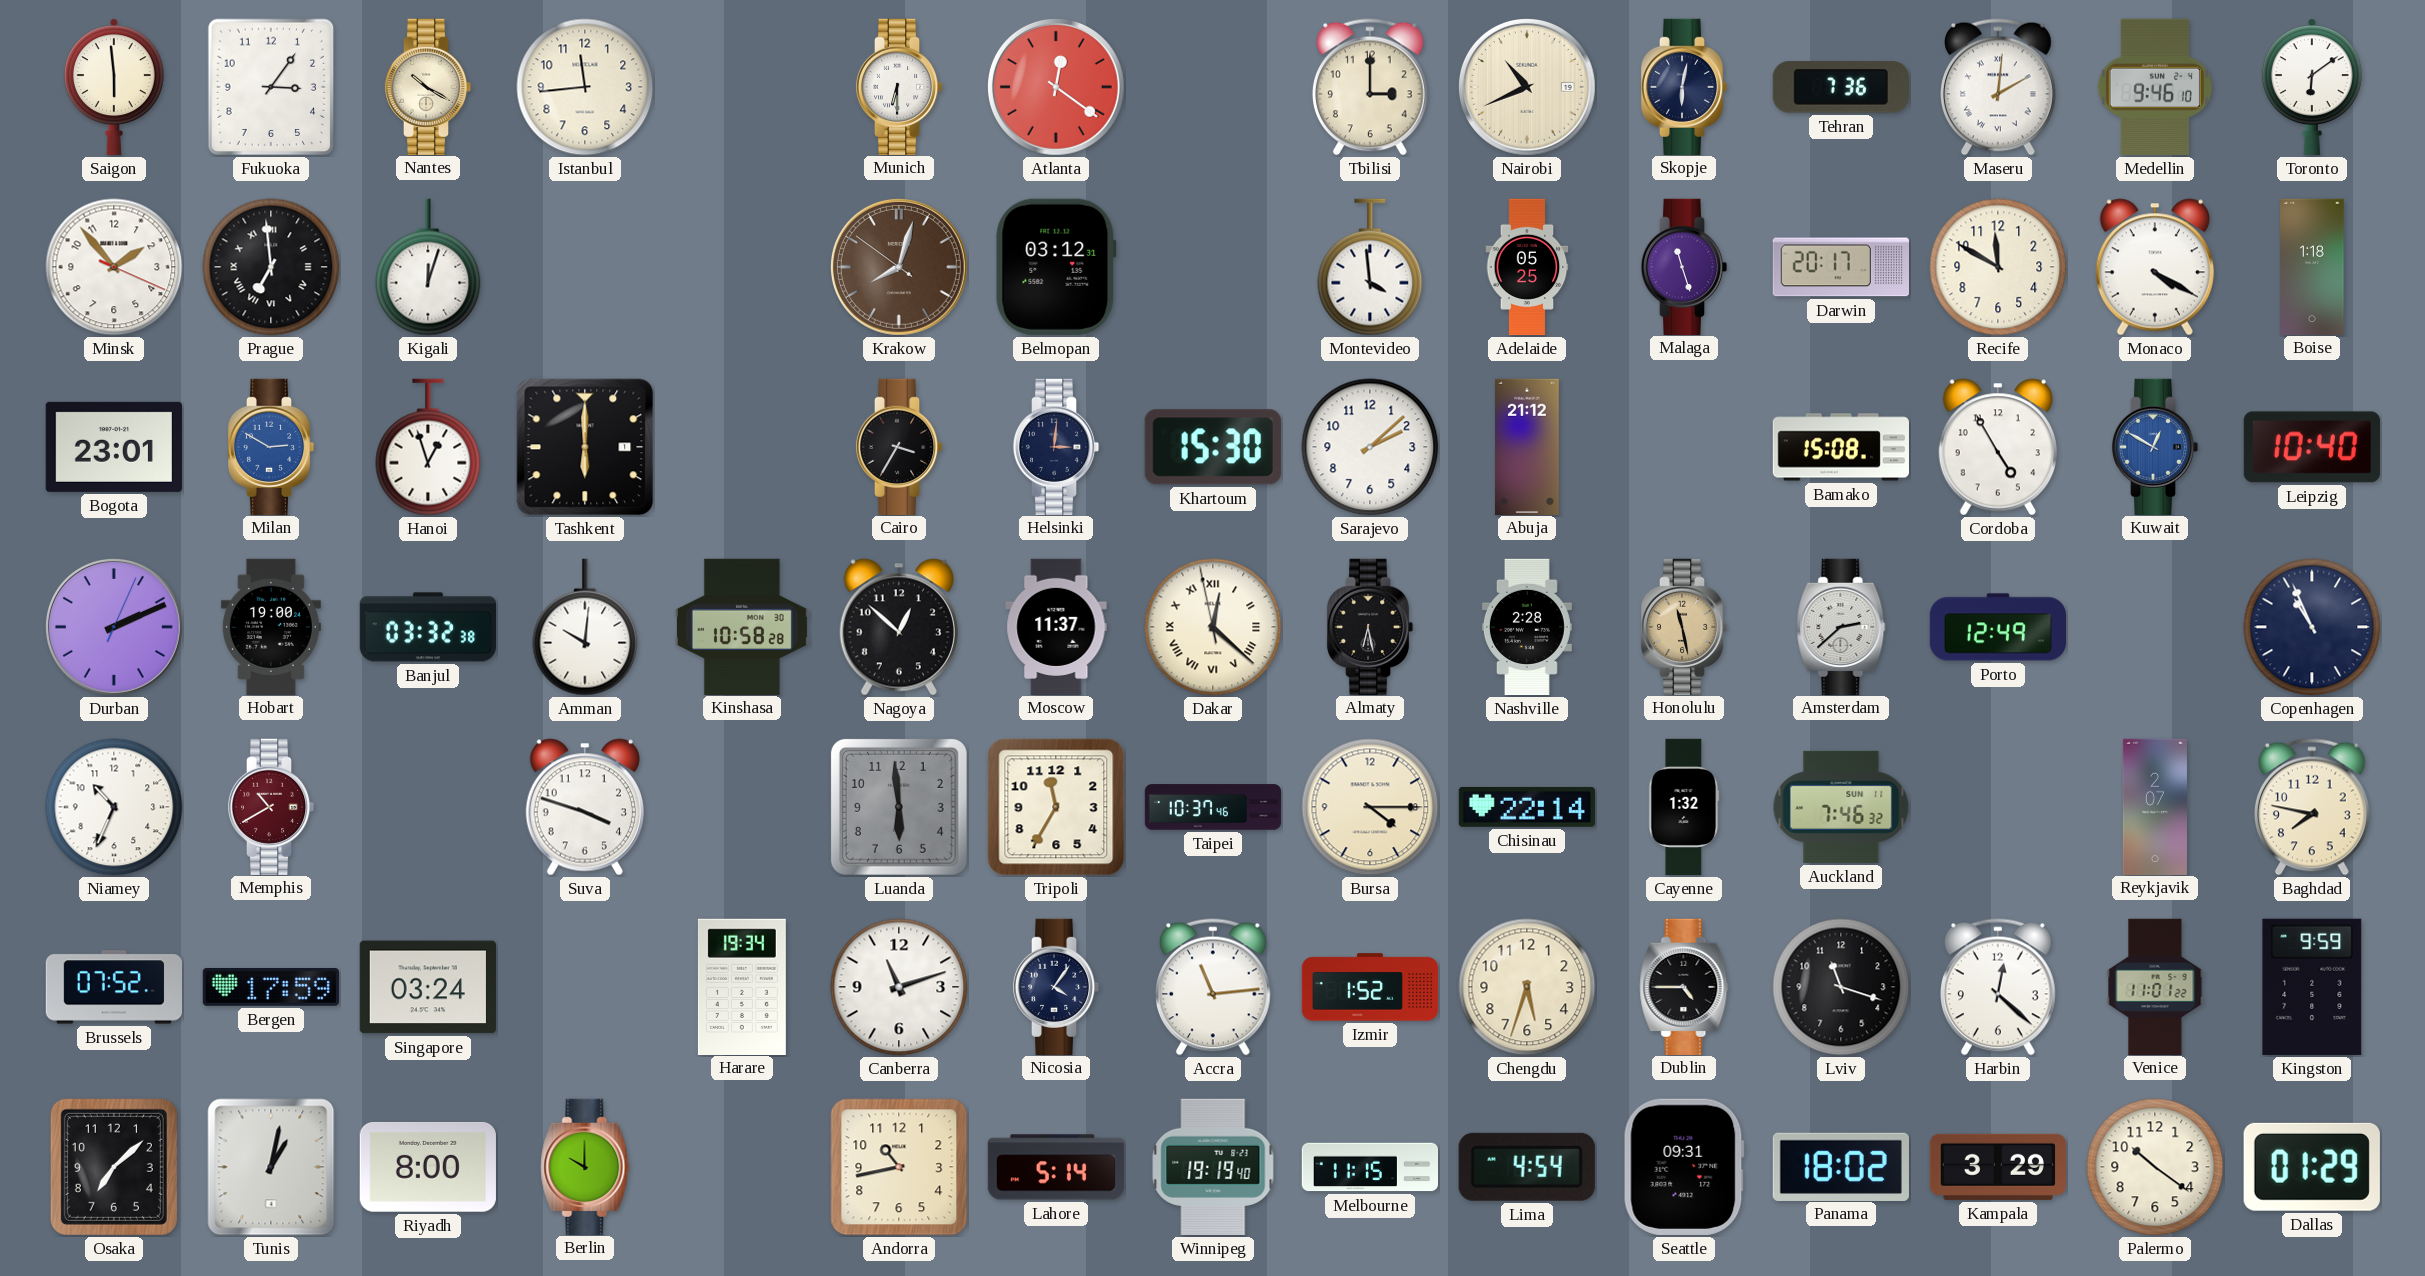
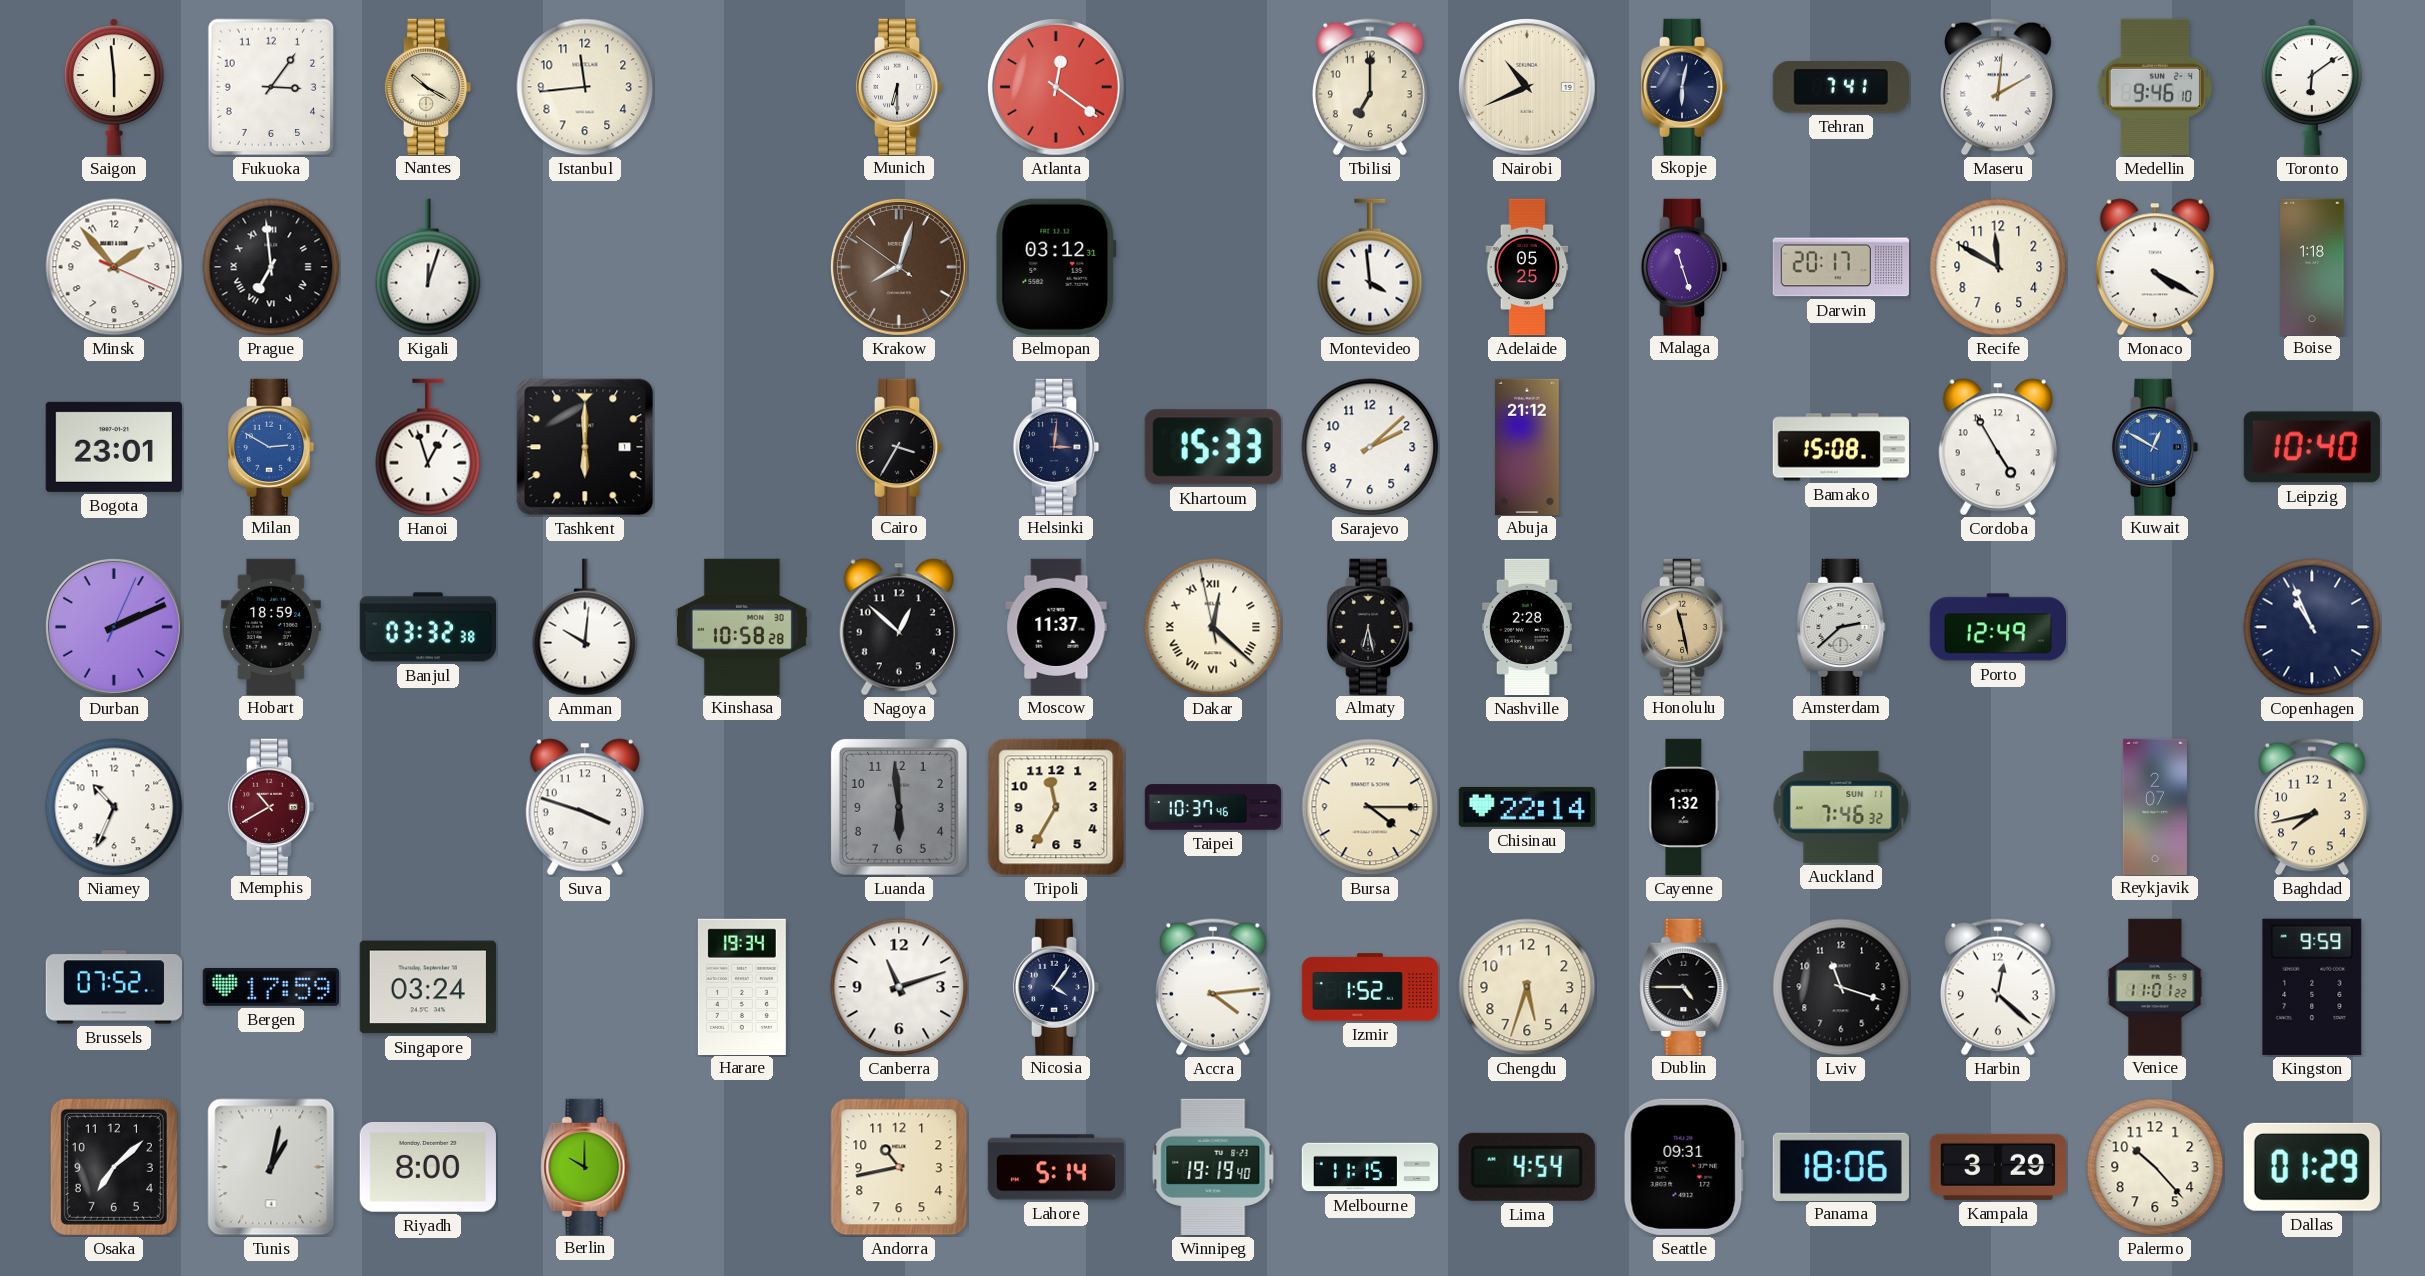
Tbilisi: 3:00 -> 7:00
Tehran: 7:36 -> 7:41
Khartoum: 15:30 -> 15:33
Hobart: 19:00 -> 18:59
Baghdad: 7:47 -> 7:43
Accra: 11:14 -> 4:14
Panama: 18:02 -> 18:06
Palermo: 10:21 -> 10:23
